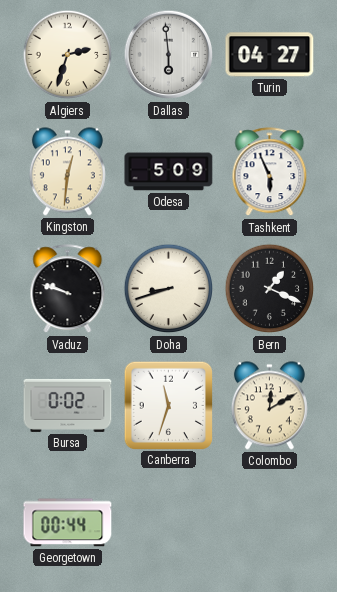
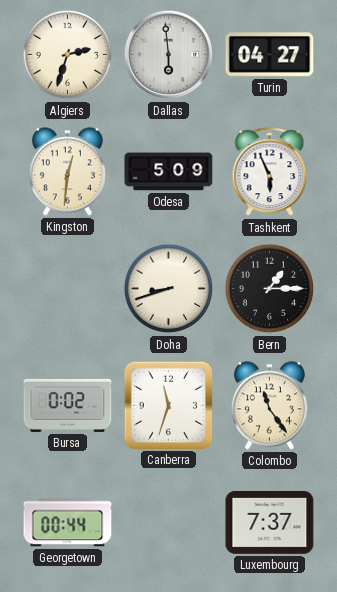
Vaduz: 9:48 -> none
Bern: 1:19 -> 1:15
Colombo: 12:10 -> 11:24
Luxembourg: none -> 7:37
